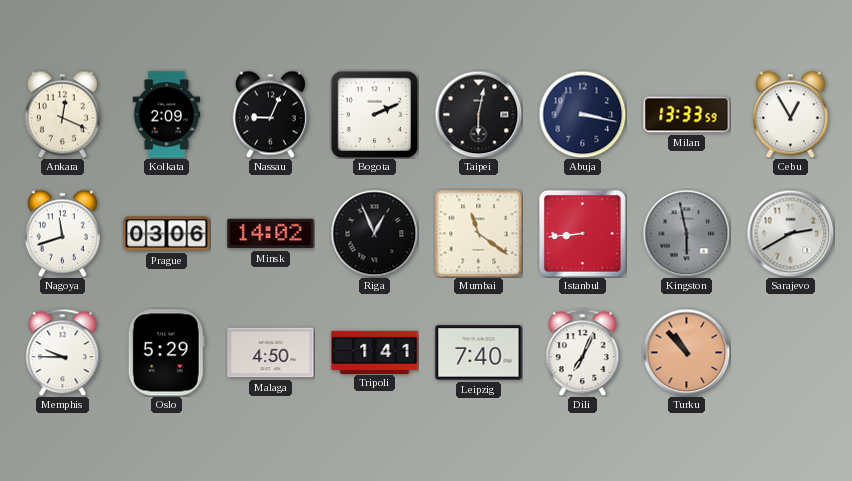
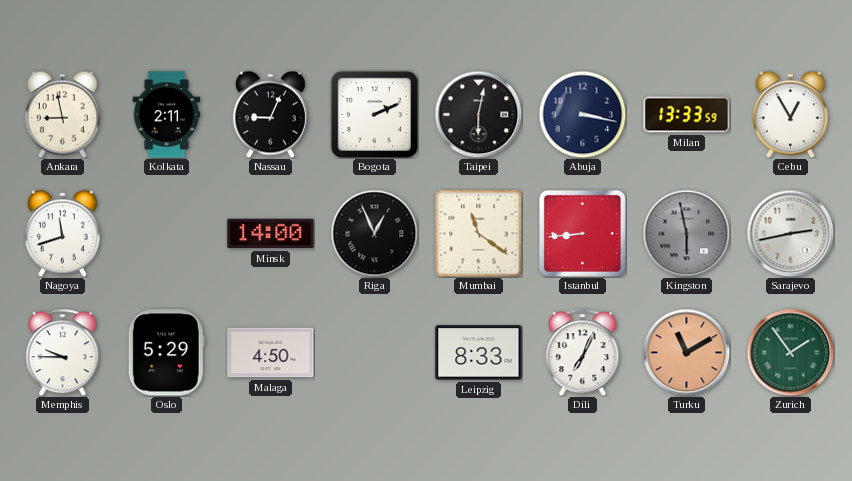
Ankara: 12:19 -> 8:58
Kolkata: 2:09 -> 2:11
Prague: 03:06 -> none
Minsk: 14:02 -> 14:00
Sarajevo: 2:40 -> 2:43
Tripoli: 1:41 -> none
Leipzig: 7:40 -> 8:33
Turku: 10:53 -> 11:10
Zurich: none -> 1:54
